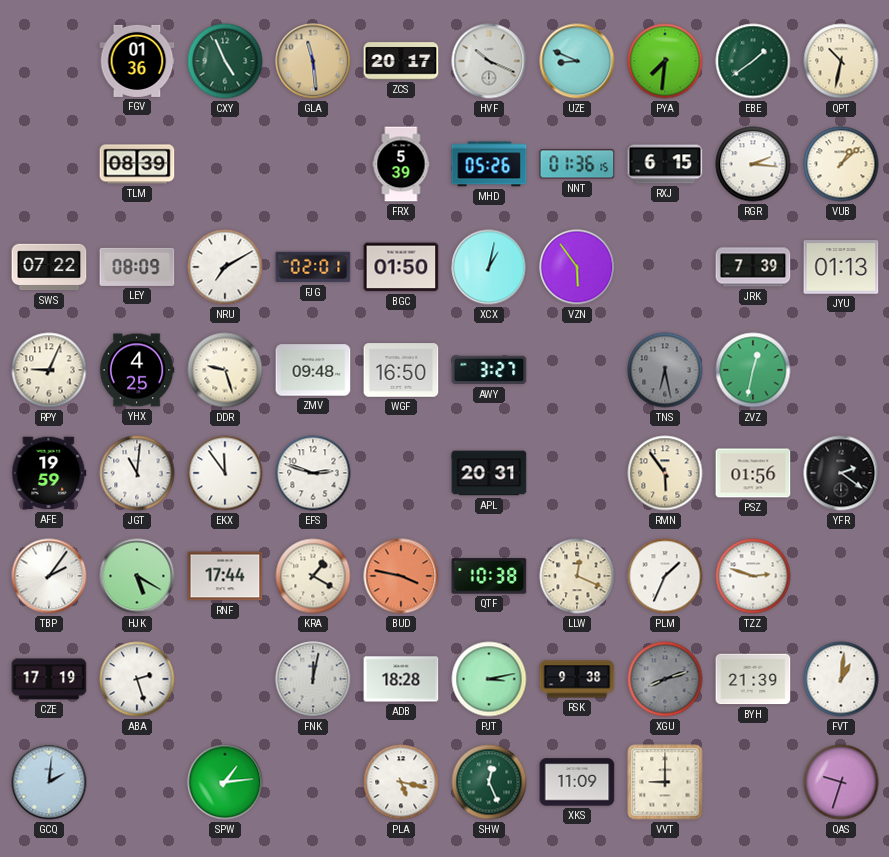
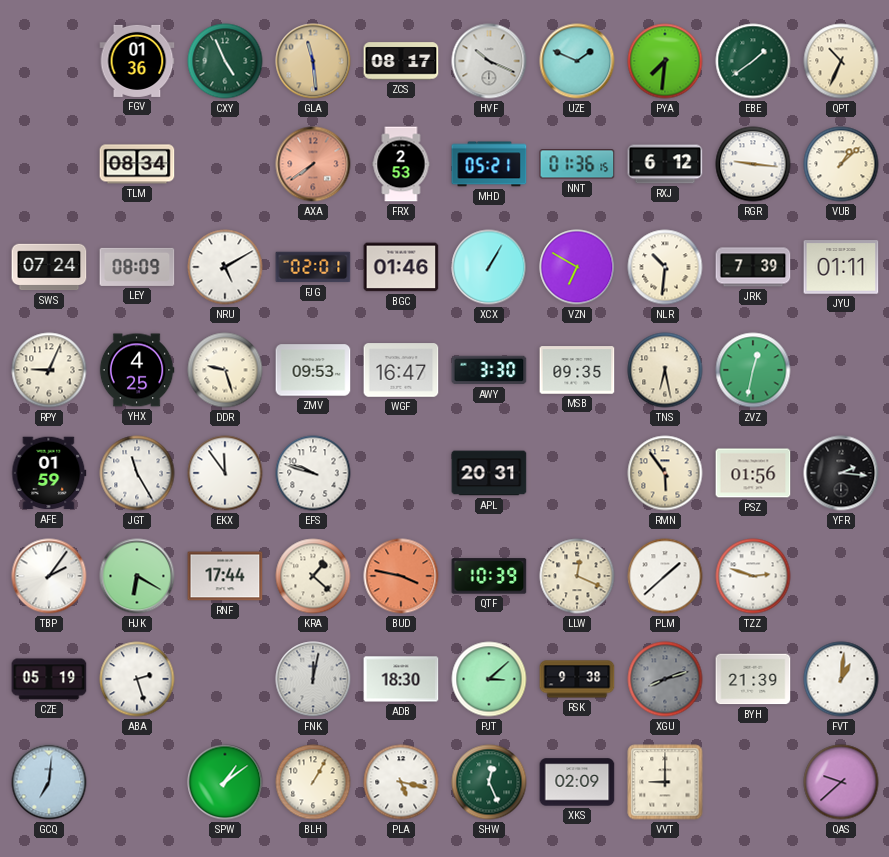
ZCS: 20:17 -> 08:17
UZE: 8:49 -> 1:49
QPT: 10:32 -> 10:34
TLM: 08:39 -> 08:34
AXA: none -> 7:39
FRX: 5:39 -> 2:53
MHD: 05:26 -> 05:21
RXJ: 6:15 -> 6:12
RGR: 2:16 -> 9:16
SWS: 07:22 -> 07:24
NRU: 7:10 -> 5:10
BGC: 01:50 -> 01:46
XCX: 1:02 -> 1:05
VZN: 5:54 -> 6:50
NLR: none -> 10:31
JYU: 01:13 -> 01:11
ZMV: 09:48 -> 09:53
WGF: 16:50 -> 16:47
AWY: 3:27 -> 3:30
MSB: none -> 09:35
TNS dial: grey -> cream
AFE: 19:59 -> 01:59
JGT: 11:01 -> 11:25
EFS: 2:48 -> 9:48
YFR: 2:21 -> 2:16
HJK: 5:20 -> 6:20
KRA: 1:20 -> 1:22
QTF: 10:38 -> 10:39
PLM: 1:34 -> 1:38
CZE: 17:19 -> 05:19
ADB: 18:28 -> 18:30
PJT: 3:13 -> 3:08
GCQ: 2:01 -> 7:01
SPW: 1:14 -> 1:09
BLH: none -> 1:05
XKS: 11:09 -> 02:09
QAS: 9:33 -> 9:38
